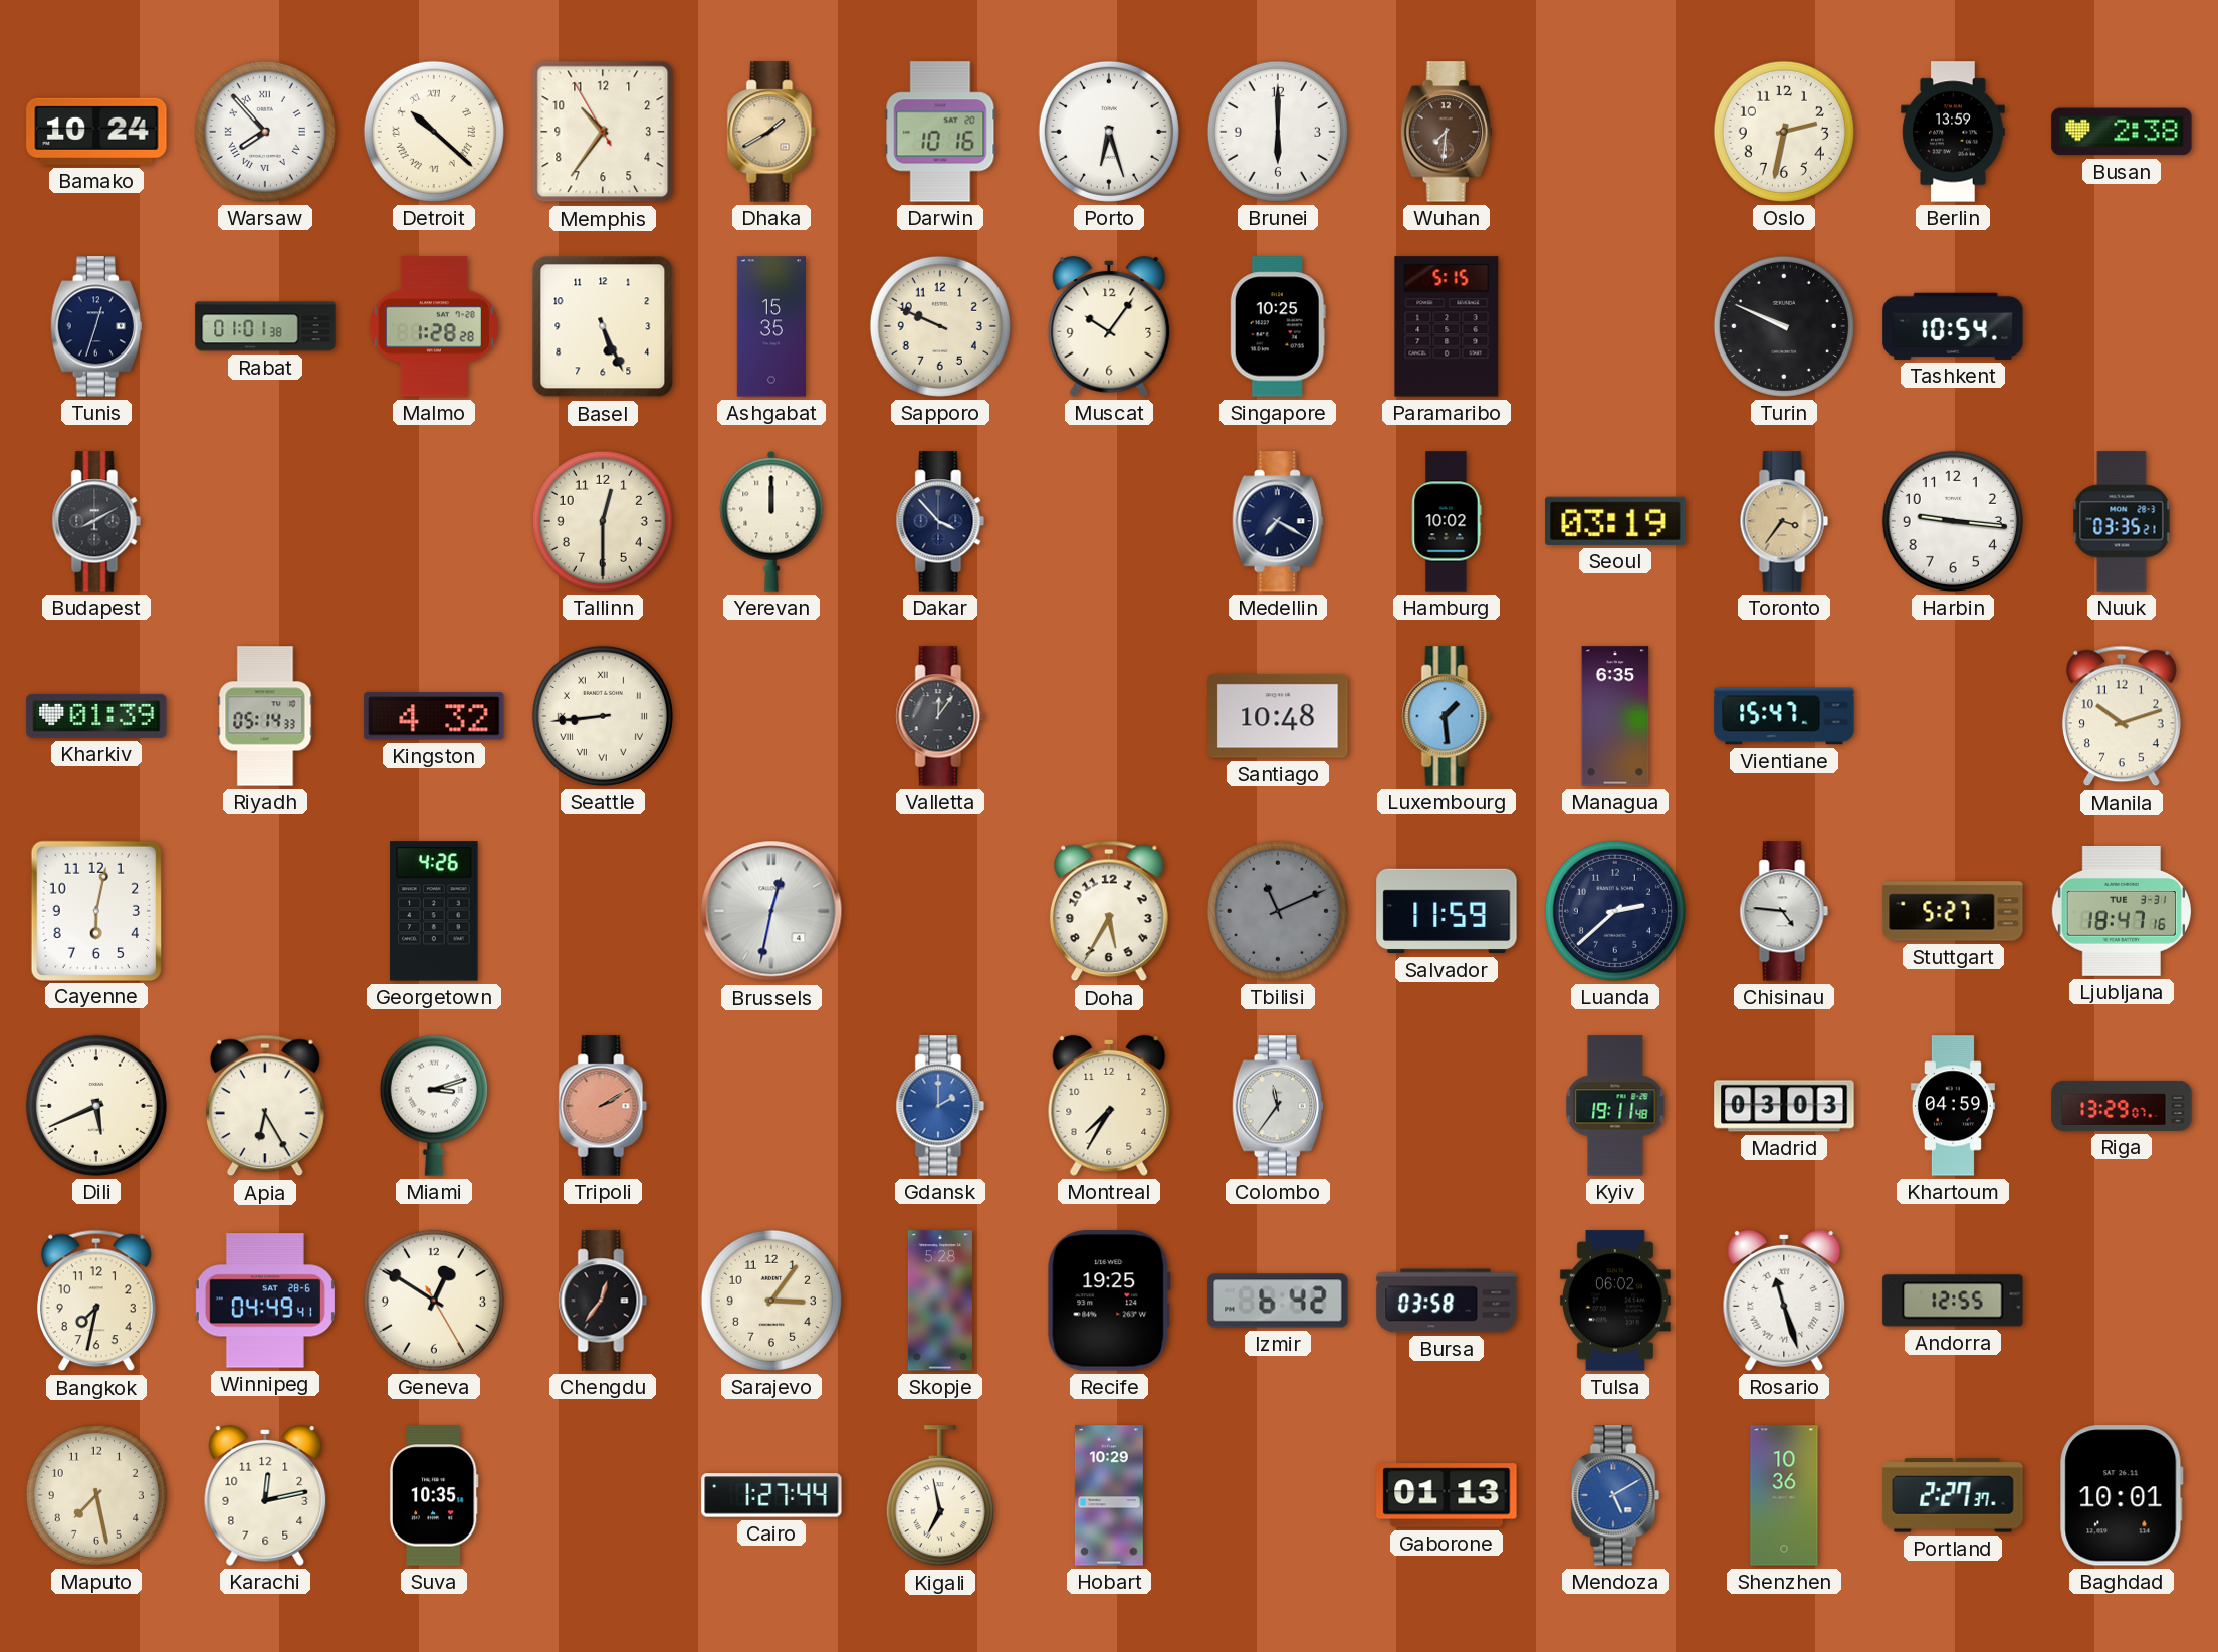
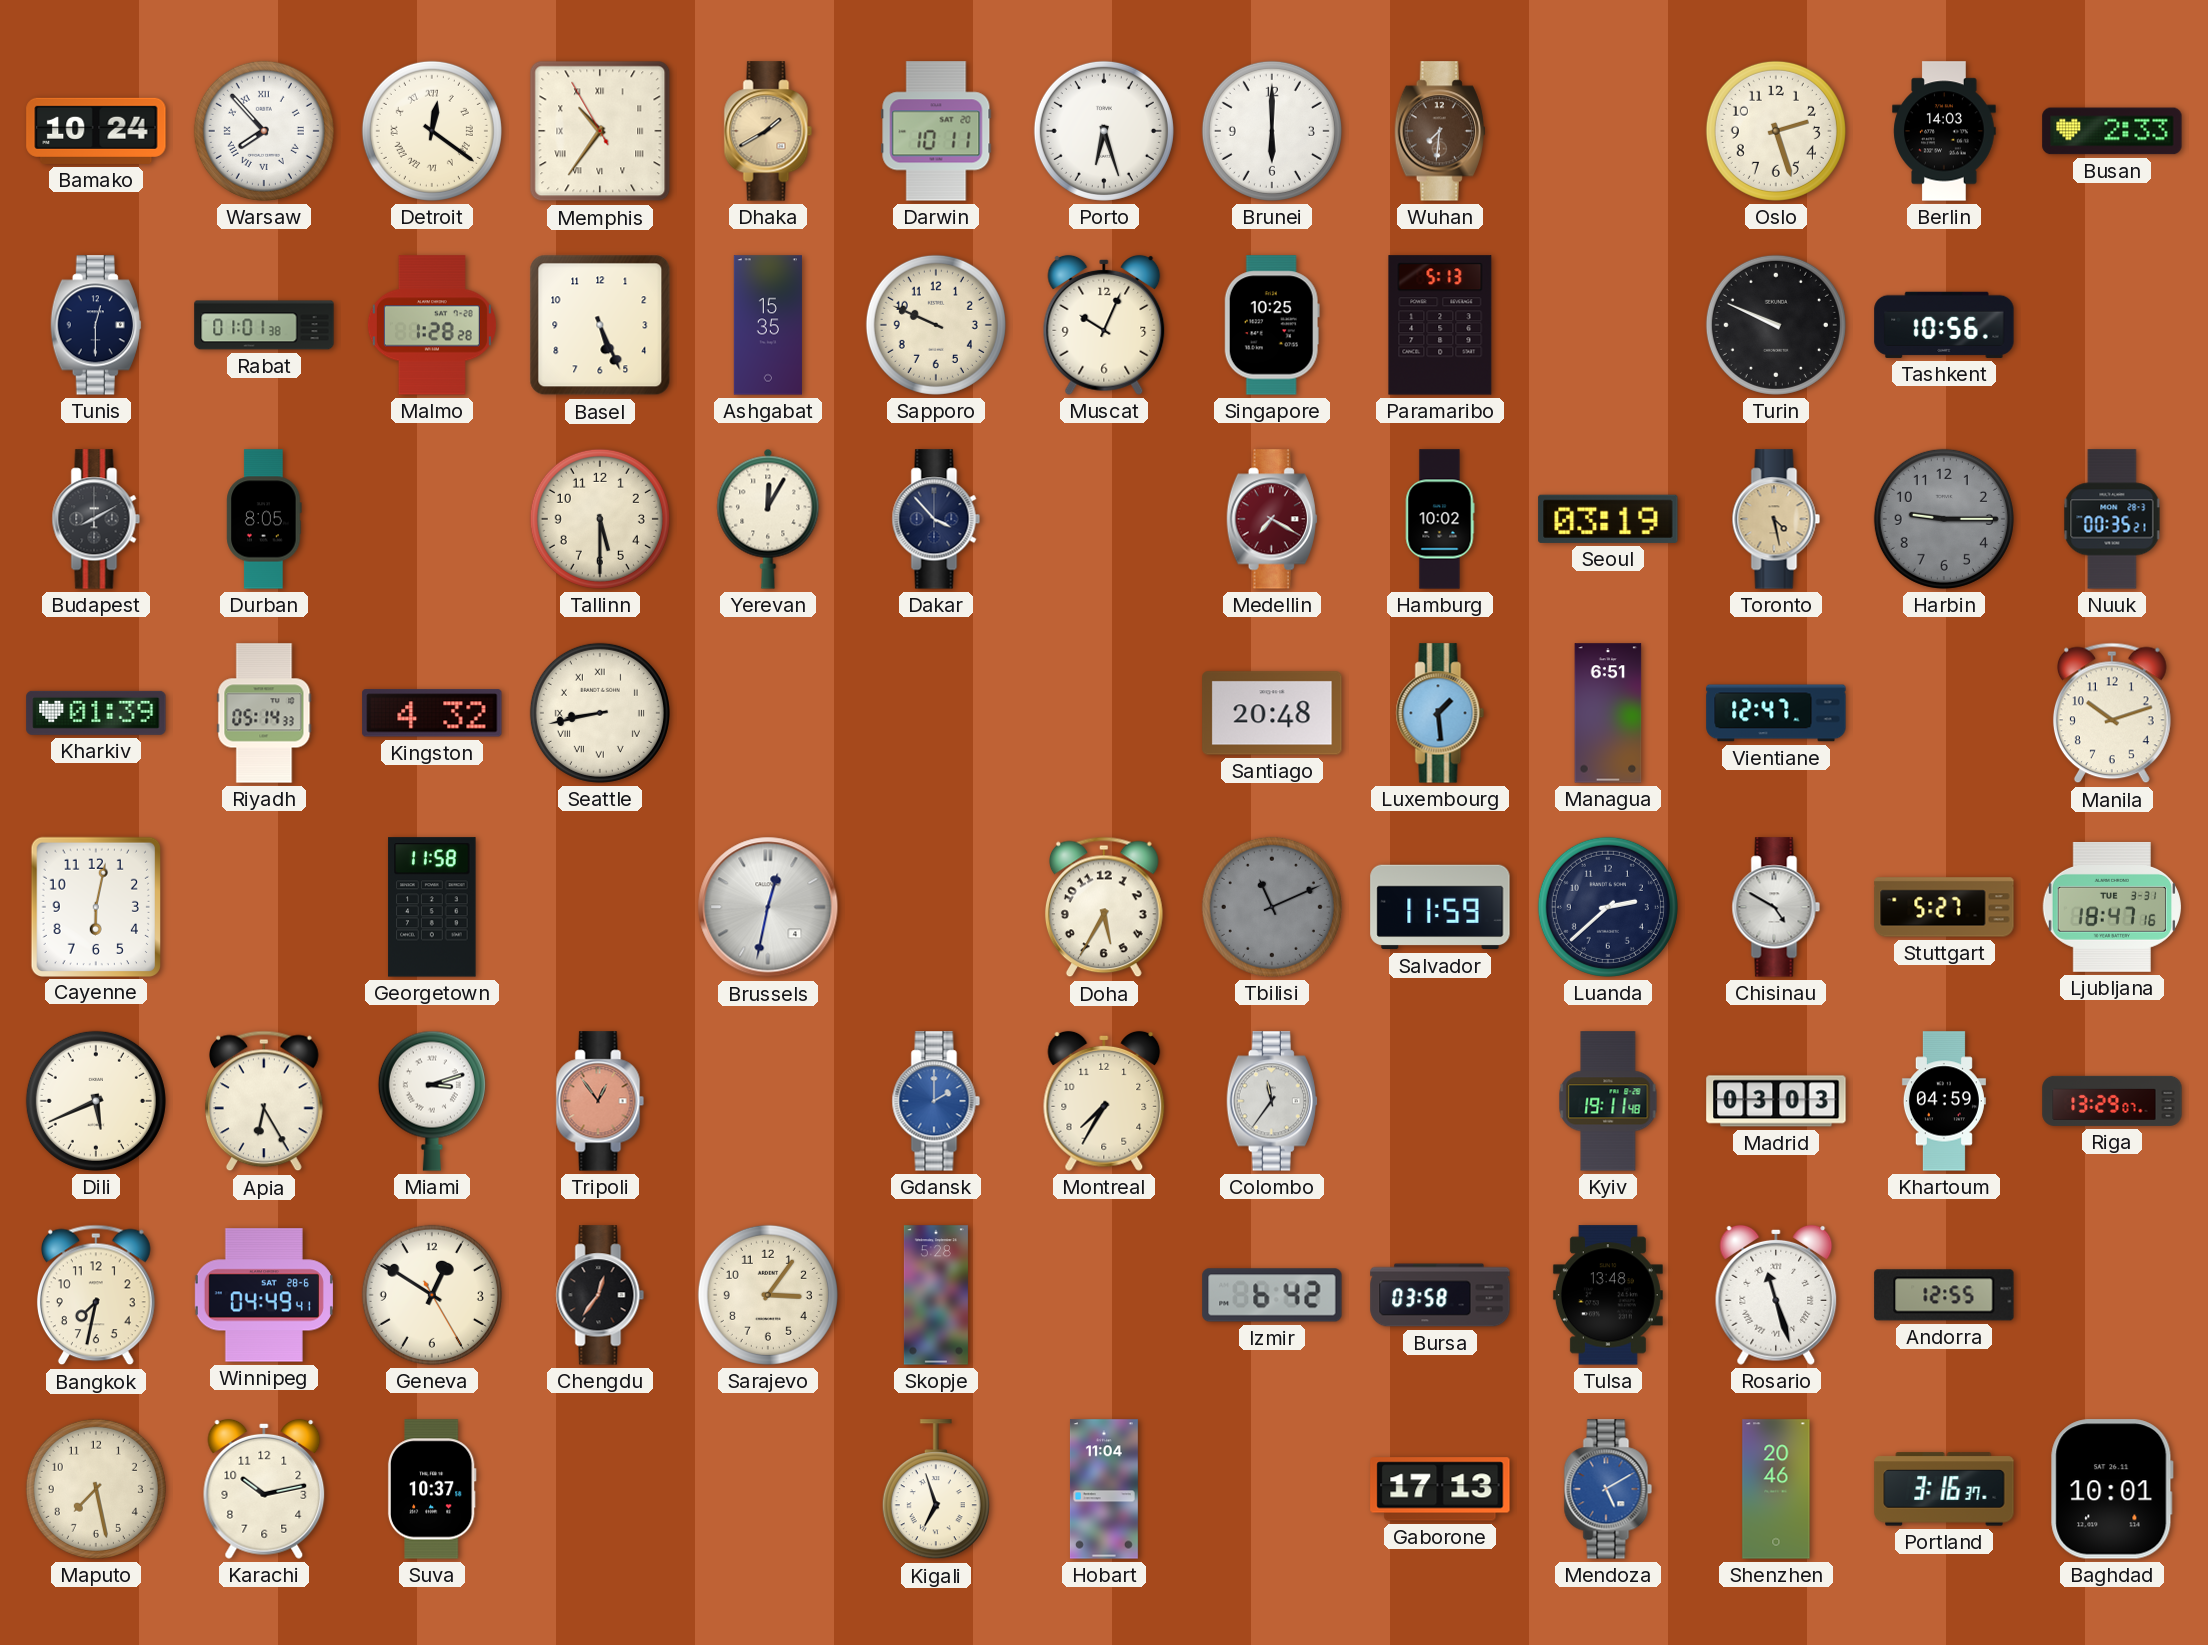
Detroit: 10:22 -> 12:21
Memphis numerals: Arabic -> Roman
Darwin: 10:16 -> 10:11
Oslo: 2:32 -> 2:27
Berlin: 13:59 -> 14:03
Busan: 2:38 -> 2:33
Tunis: 12:33 -> 12:30
Muscat: 10:06 -> 10:04
Paramaribo: 5:15 -> 5:13
Tashkent: 10:54 -> 10:56
Durban: none -> 8:05
Tallinn: 12:30 -> 5:30
Yerevan: 12:00 -> 12:05
Medellin dial: navy -> burgundy
Toronto: 3:36 -> 4:28
Harbin: 9:16 -> 9:15
Harbin dial: white -> grey
Nuuk: 03:35 -> 00:35
Seattle: 8:44 -> 8:43
Valletta: 12:06 -> none
Santiago: 10:48 -> 20:48
Managua: 6:35 -> 6:51
Vientiane: 15:47 -> 12:47
Georgetown: 4:26 -> 11:58
Chisinau: 4:46 -> 4:50
Tripoli: 2:10 -> 12:54
Recife: 19:25 -> none
Tulsa: 06:02 -> 13:48
Karachi: 12:13 -> 10:13
Suva: 10:35 -> 10:37
Cairo: 1:27 -> none
Kigali: 6:58 -> 6:57
Hobart: 10:29 -> 11:04
Gaborone: 01:13 -> 17:13
Shenzhen: 10:36 -> 20:46
Portland: 2:27 -> 3:16
